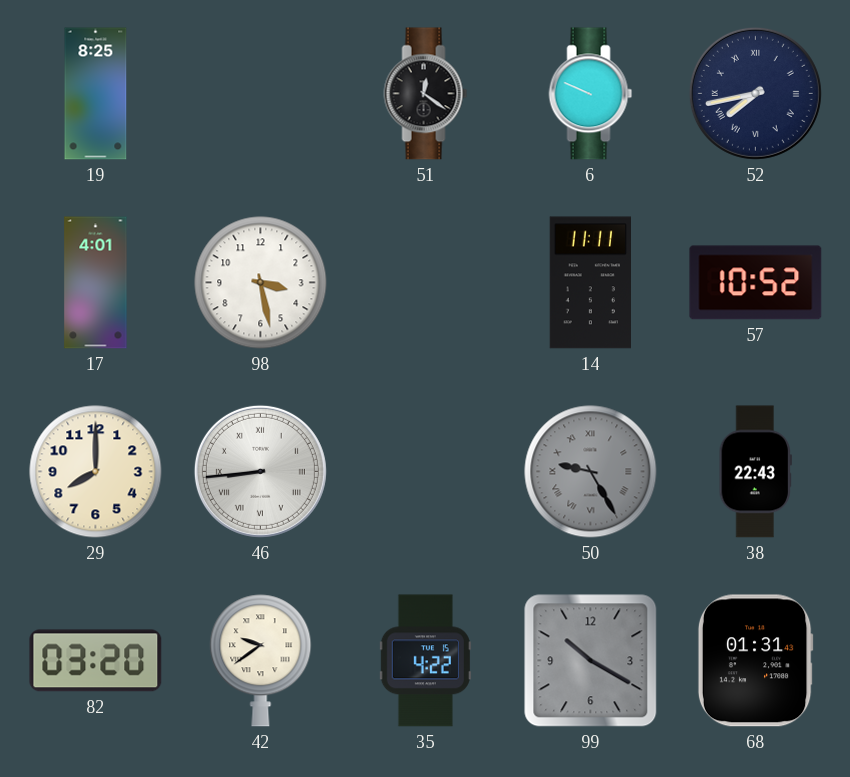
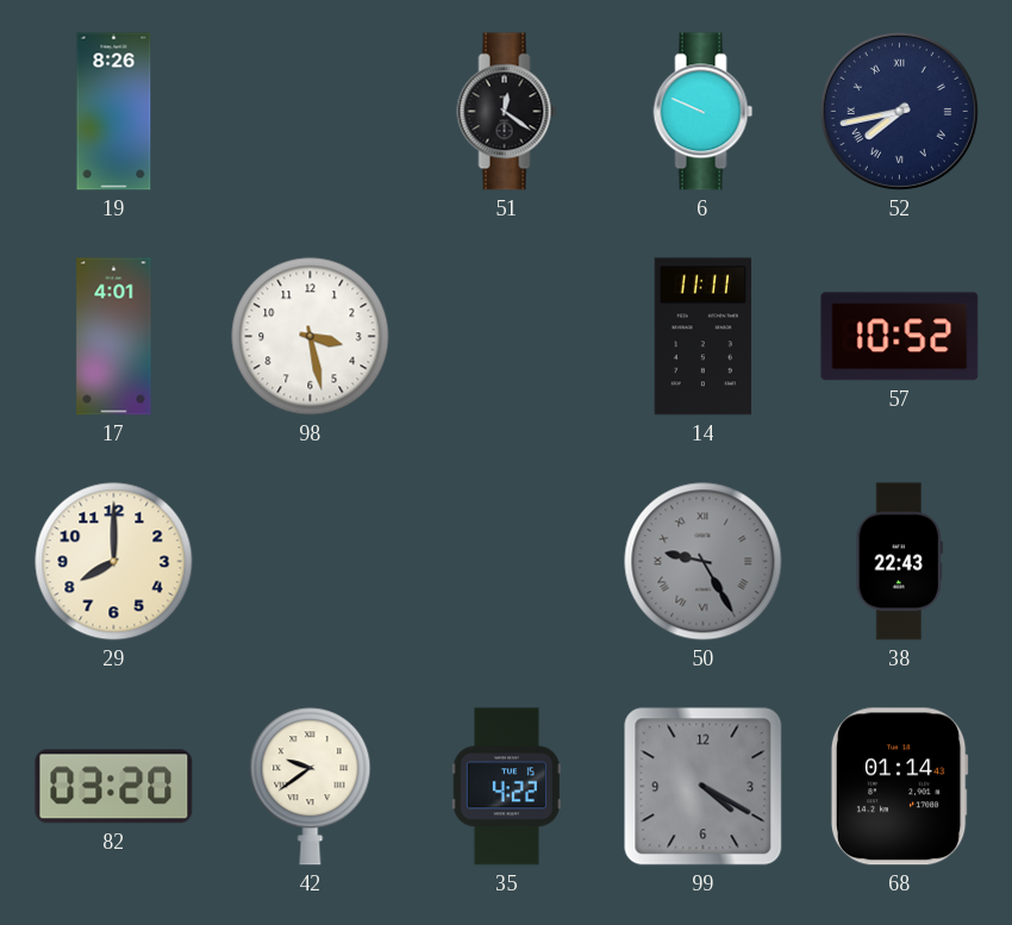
19: 8:25 -> 8:26
46: 8:44 -> none
99: 10:20 -> 4:20
68: 01:31 -> 01:14
